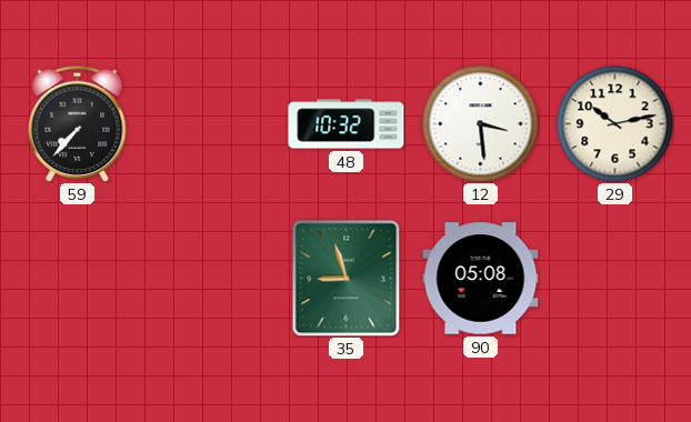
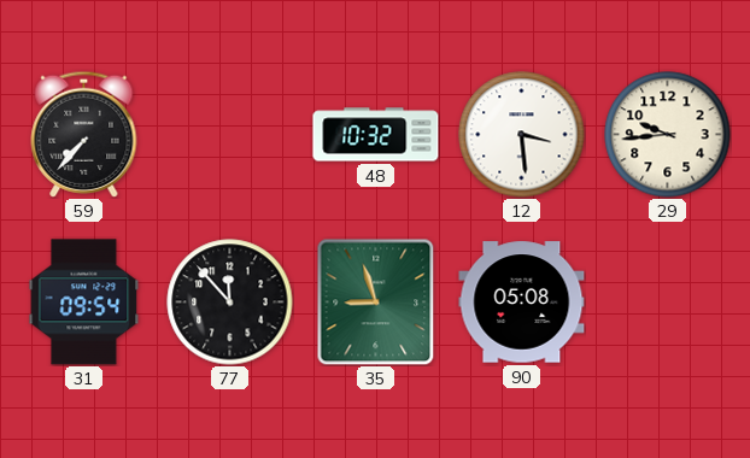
29: 10:13 -> 9:44
31: none -> 09:54
77: none -> 11:53
